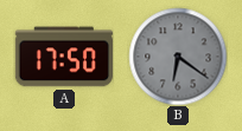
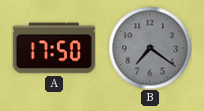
B: 6:21 -> 7:21
